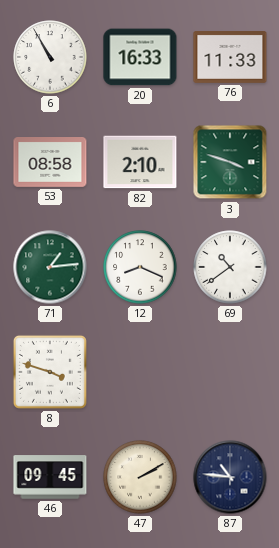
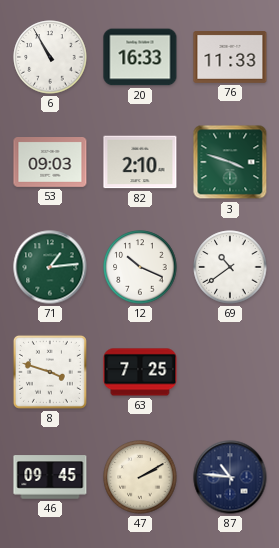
53: 08:58 -> 09:03
12: 8:19 -> 10:19
63: none -> 7:25
